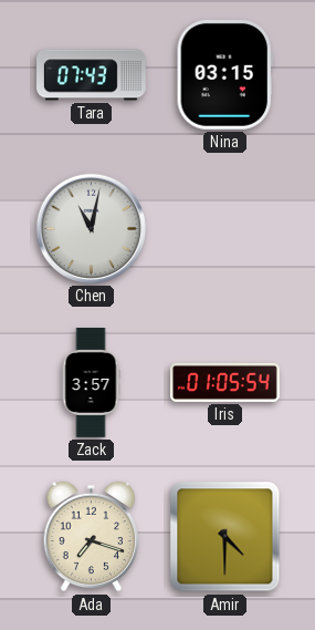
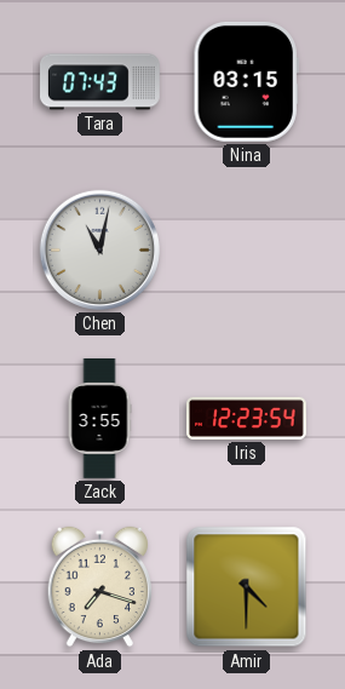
Zack: 3:57 -> 3:55
Iris: 01:05 -> 12:23
